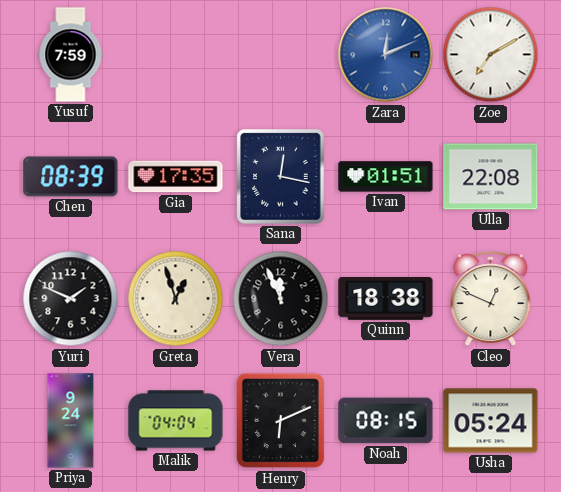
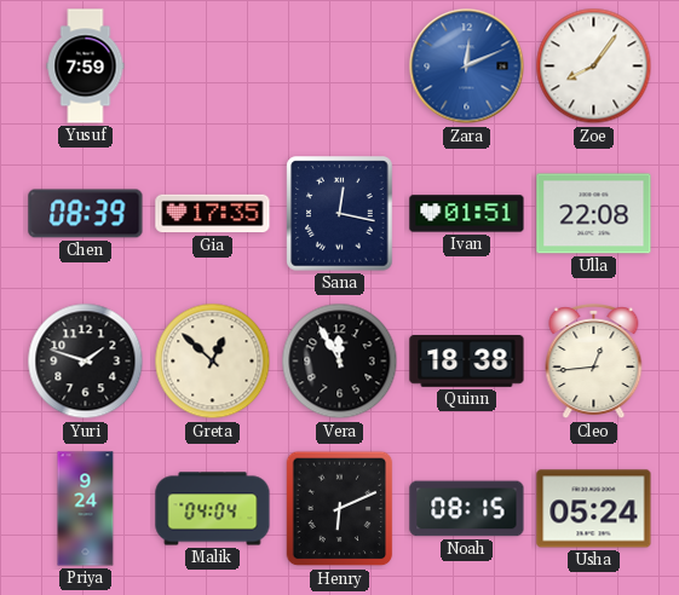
Zoe: 7:10 -> 8:06
Yuri: 1:49 -> 1:48
Greta: 12:57 -> 12:52
Vera: 11:56 -> 11:55
Cleo: 12:49 -> 12:44
